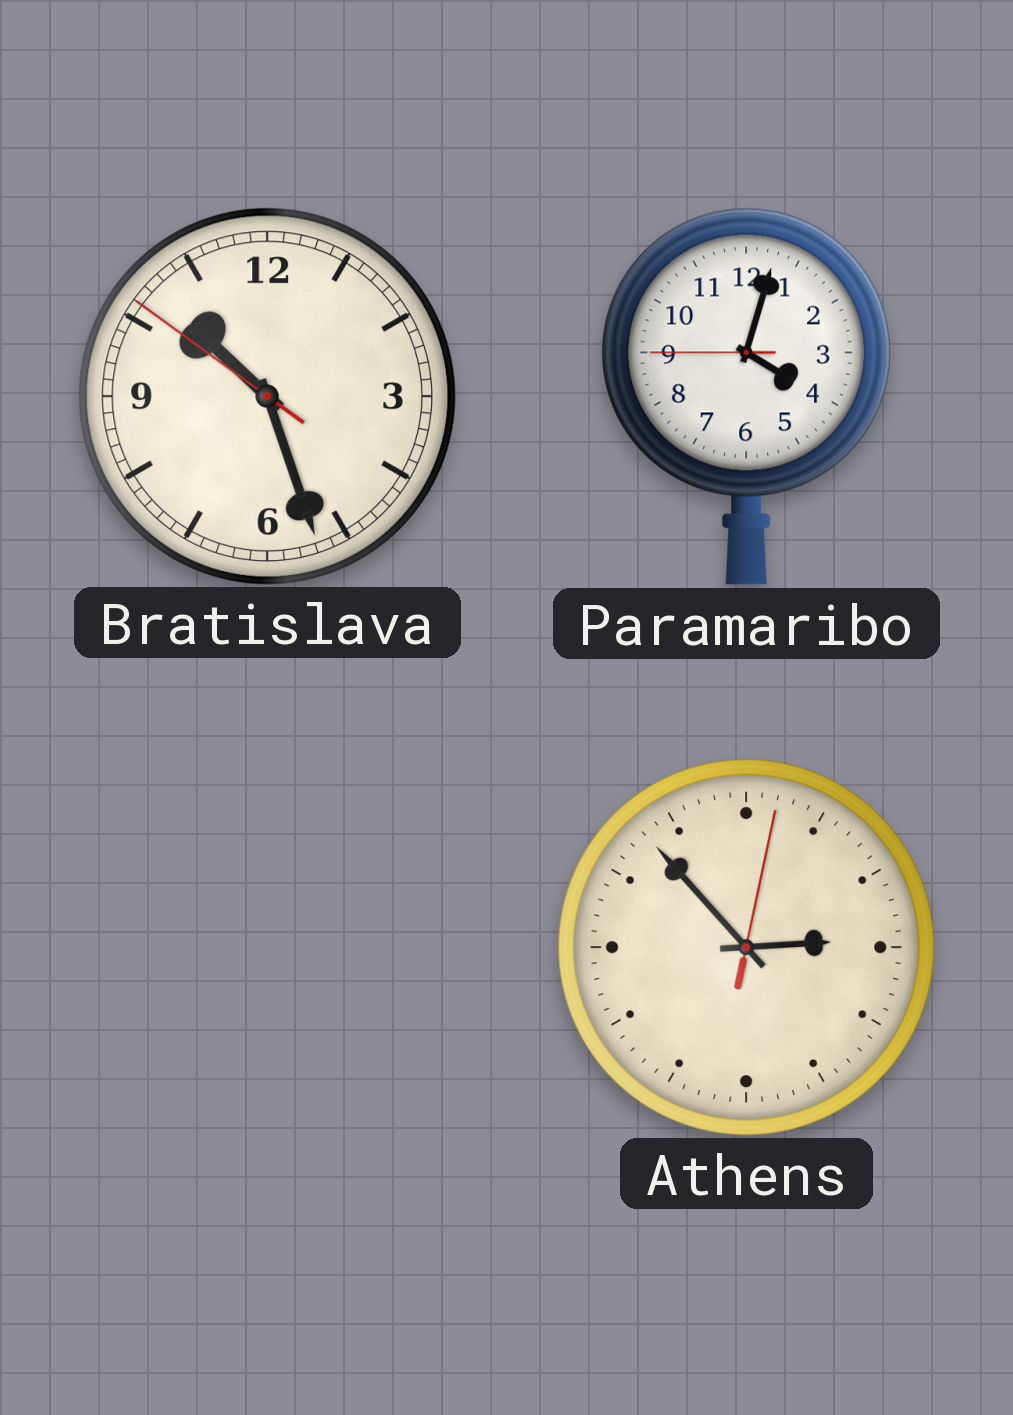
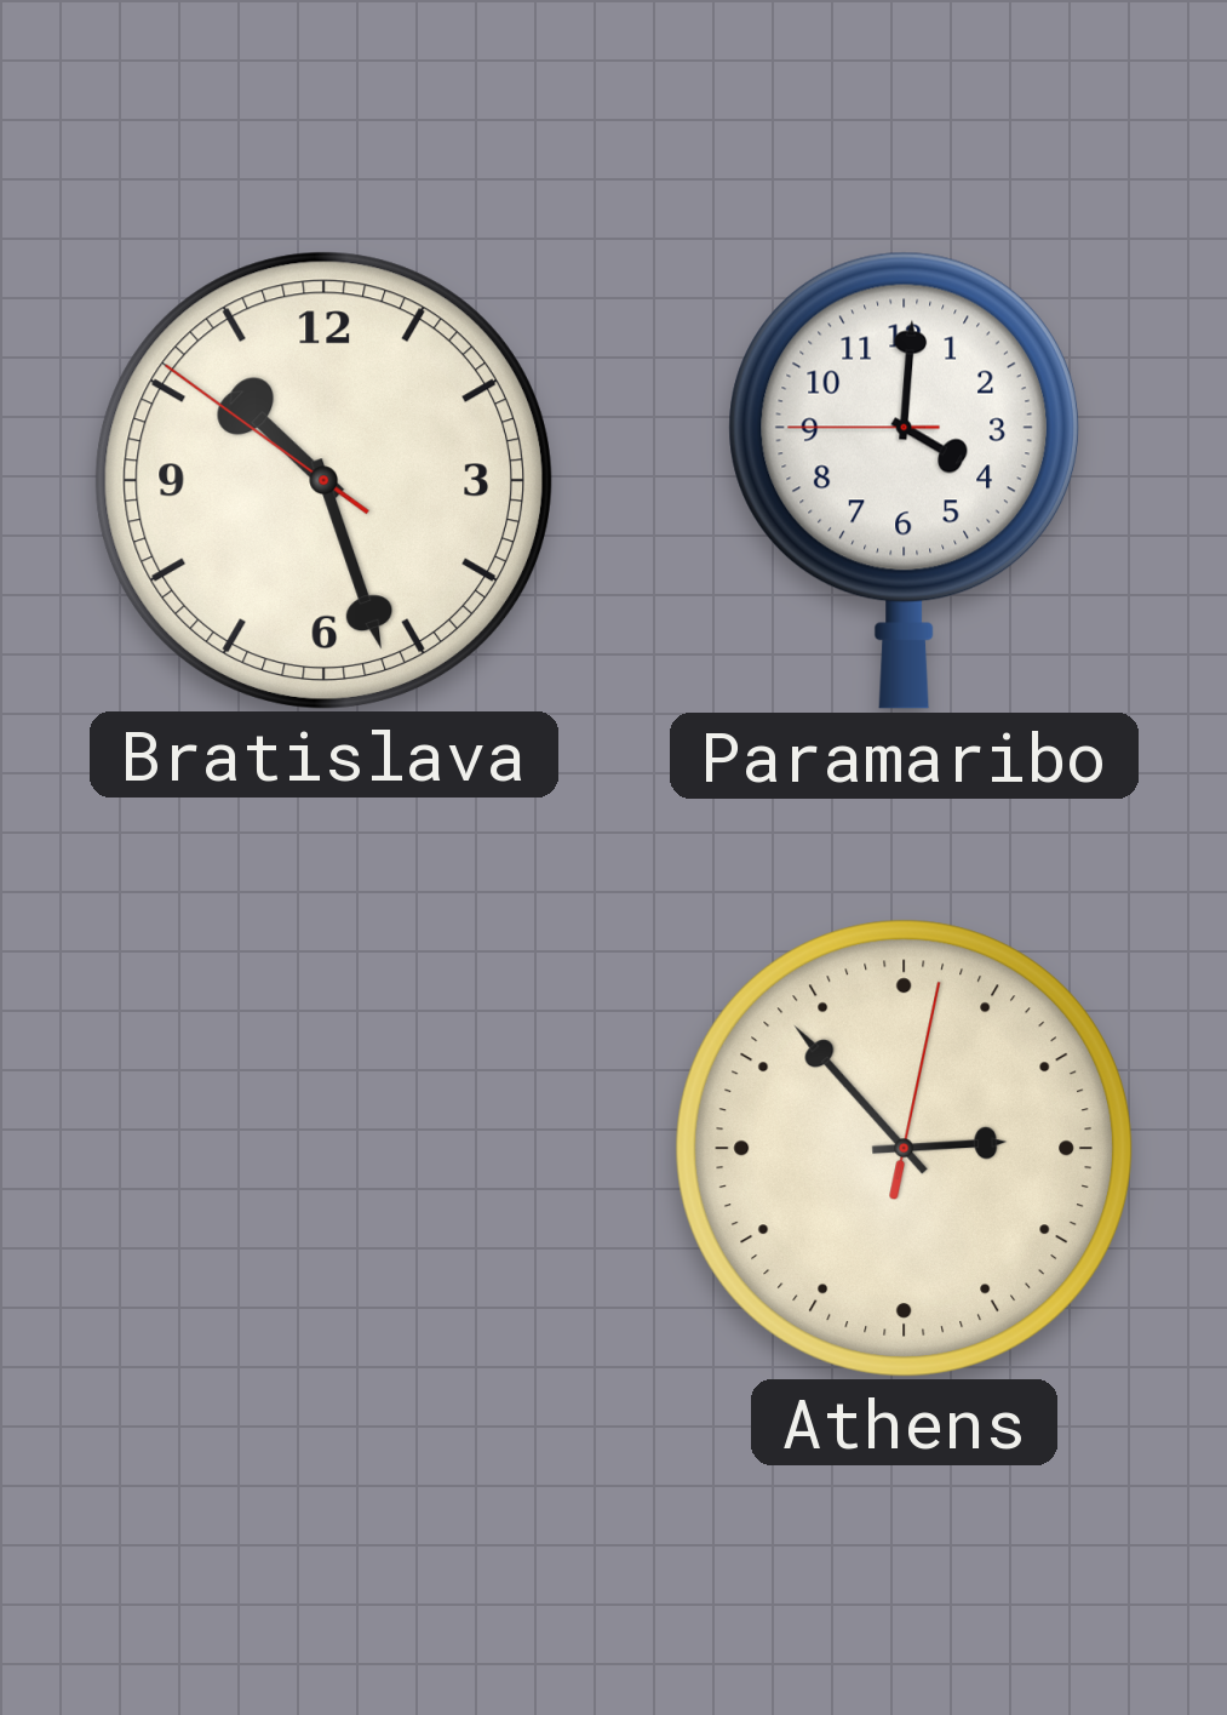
Paramaribo: 4:02 -> 4:00
